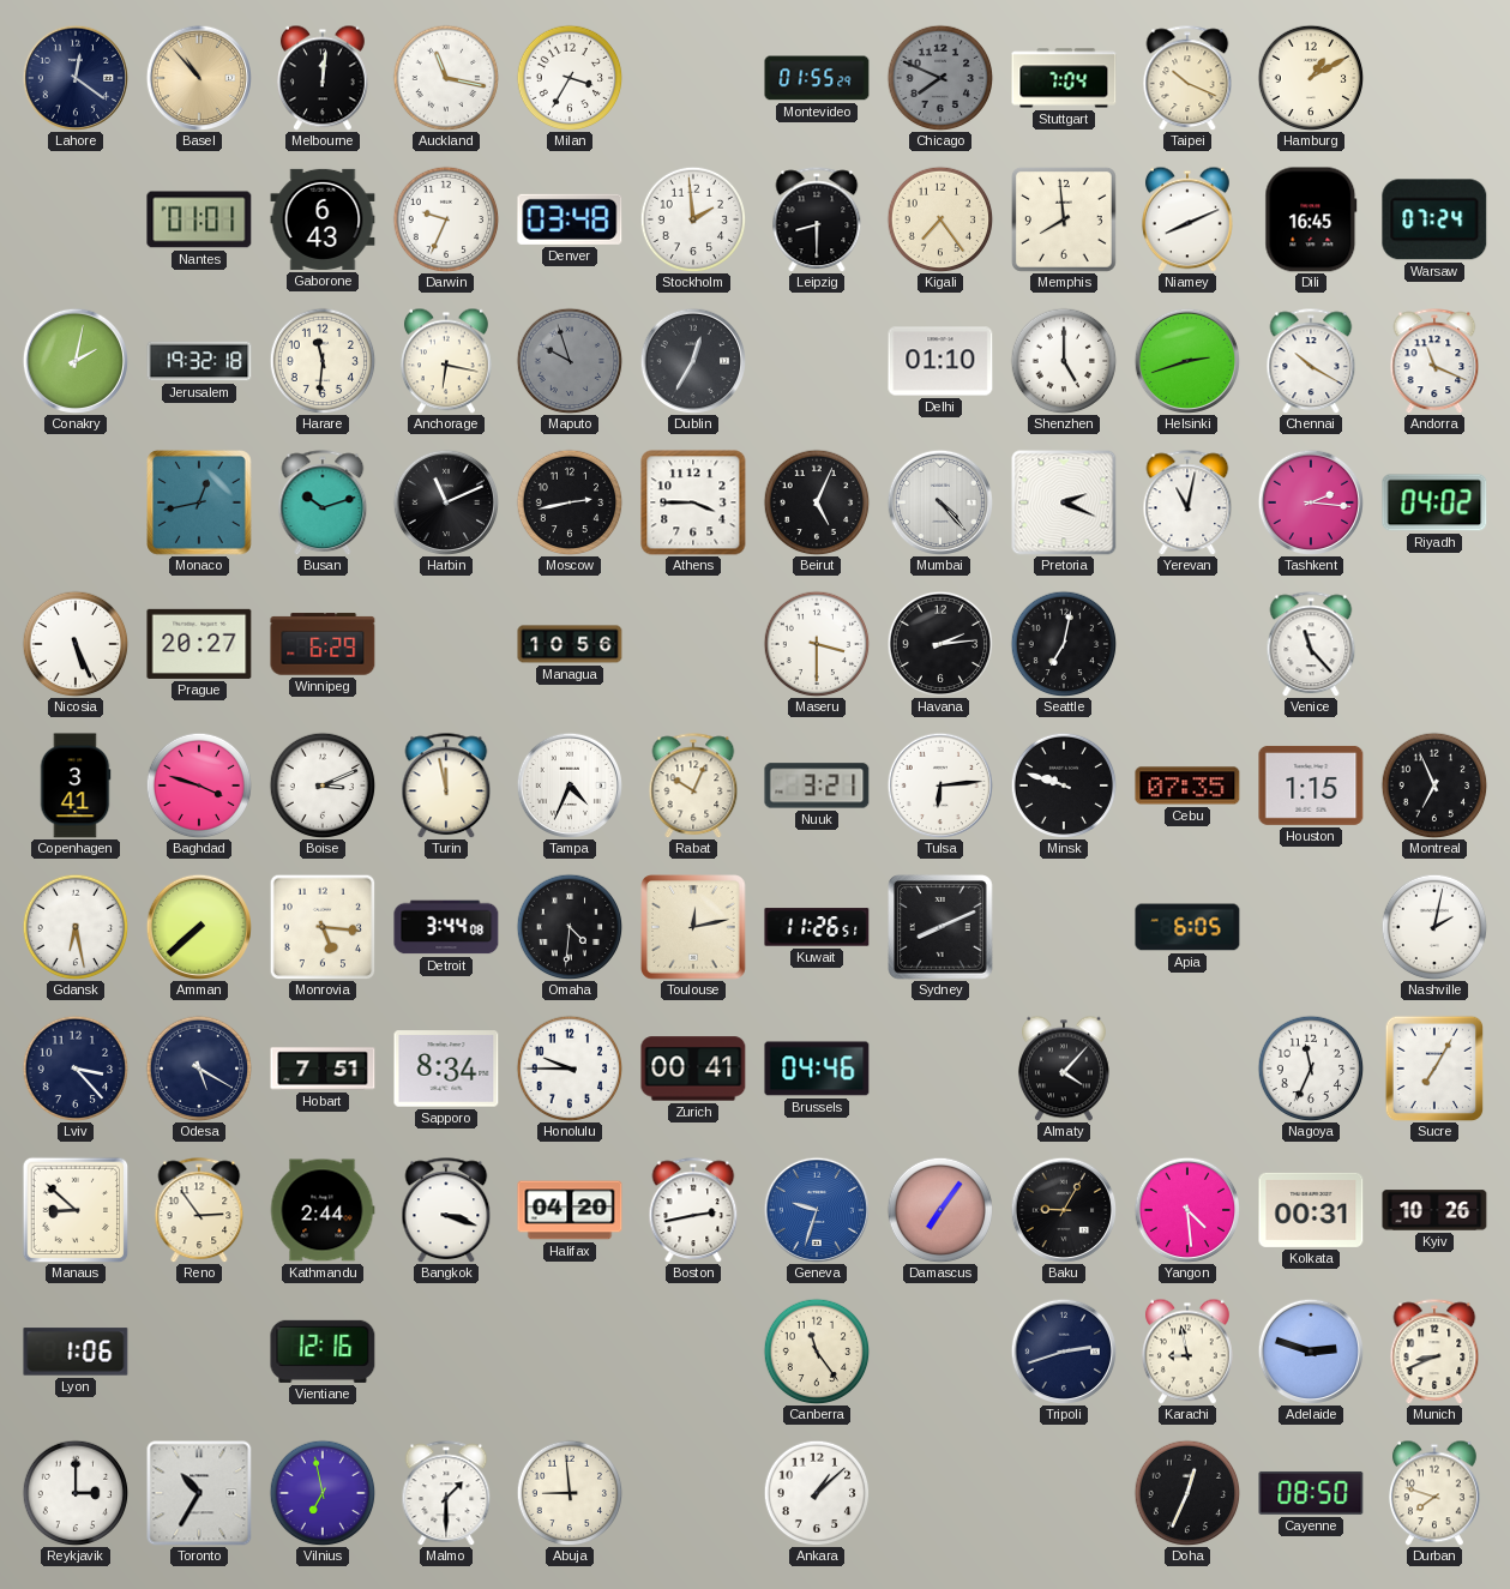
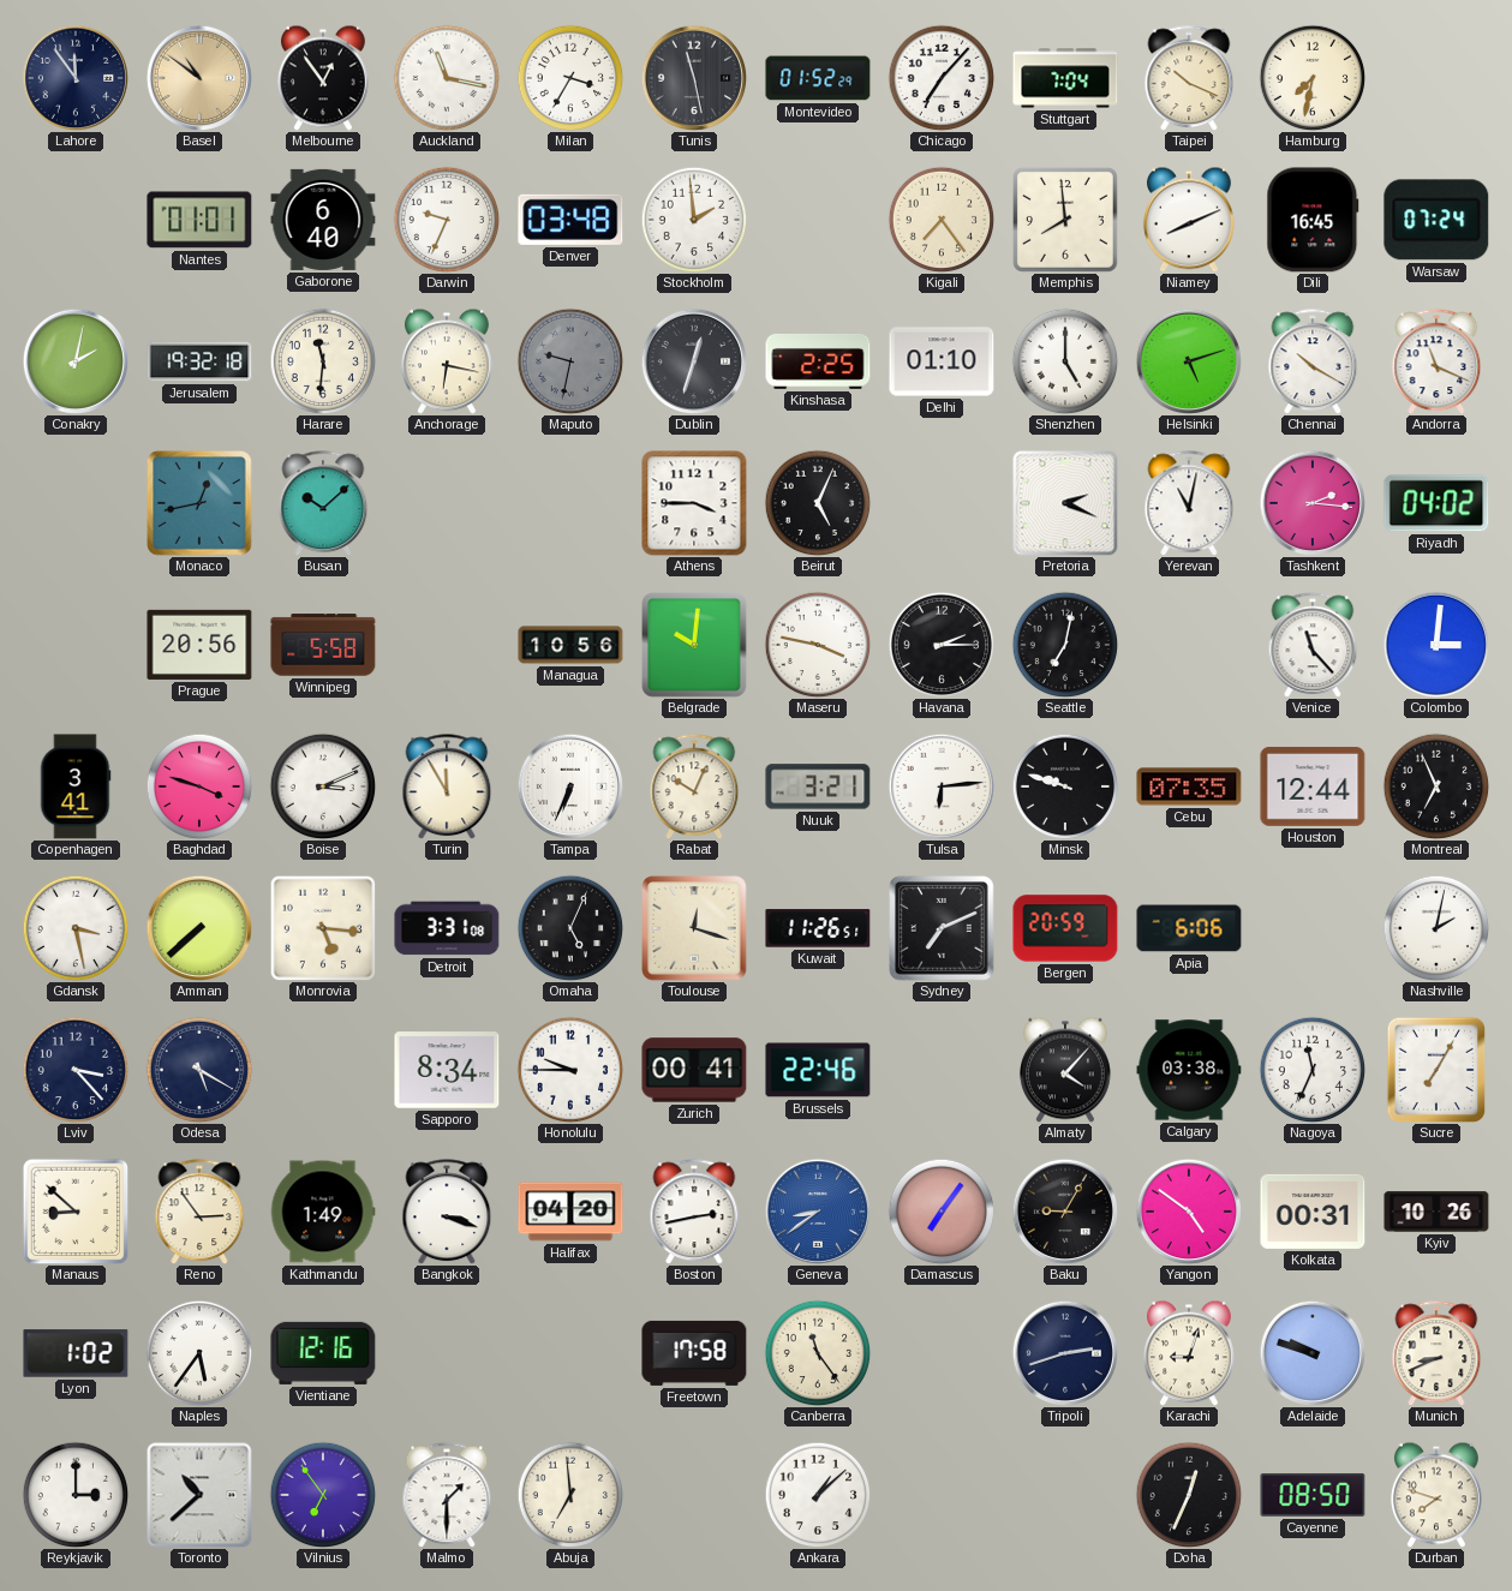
Lahore: 12:21 -> 11:54
Basel: 10:53 -> 10:51
Melbourne: 12:01 -> 12:54
Tunis: none -> 11:28
Montevideo: 01:55 -> 01:52
Chicago: 7:49 -> 7:07
Chicago dial: grey -> white
Hamburg: 1:10 -> 7:32
Gaborone: 6:43 -> 6:40
Leipzig: 8:30 -> none
Maputo: 9:57 -> 9:32
Dublin: 12:35 -> 12:33
Kinshasa: none -> 2:25
Helsinki: 2:42 -> 5:12
Busan: 10:12 -> 10:08
Harbin: 11:11 -> none
Moscow: 2:43 -> none
Mumbai: 4:23 -> none
Nicosia: 5:26 -> none
Prague: 20:27 -> 20:56
Winnipeg: 6:29 -> 5:58
Belgrade: none -> 10:01
Maseru: 3:30 -> 3:47
Havana: 2:14 -> 2:15
Colombo: none -> 3:01
Turin: 11:58 -> 11:55
Tampa: 4:34 -> 6:34
Houston: 1:15 -> 12:44
Gdansk: 6:28 -> 3:28
Detroit: 3:44 -> 3:31
Omaha: 4:31 -> 5:04
Toulouse: 12:13 -> 12:18
Sydney: 8:11 -> 7:11
Bergen: none -> 20:59
Apia: 6:05 -> 6:06
Hobart: 7:51 -> none
Brussels: 04:46 -> 22:46
Calgary: none -> 03:38
Kathmandu: 2:44 -> 1:49
Geneva: 9:33 -> 8:39
Yangon: 4:29 -> 4:51
Lyon: 1:06 -> 1:02
Naples: none -> 5:36
Freetown: none -> 17:58
Karachi: 8:58 -> 9:03
Adelaide: 2:48 -> 9:48
Toronto: 10:35 -> 10:38
Vilnius: 6:58 -> 6:54
Abuja: 8:59 -> 6:59
